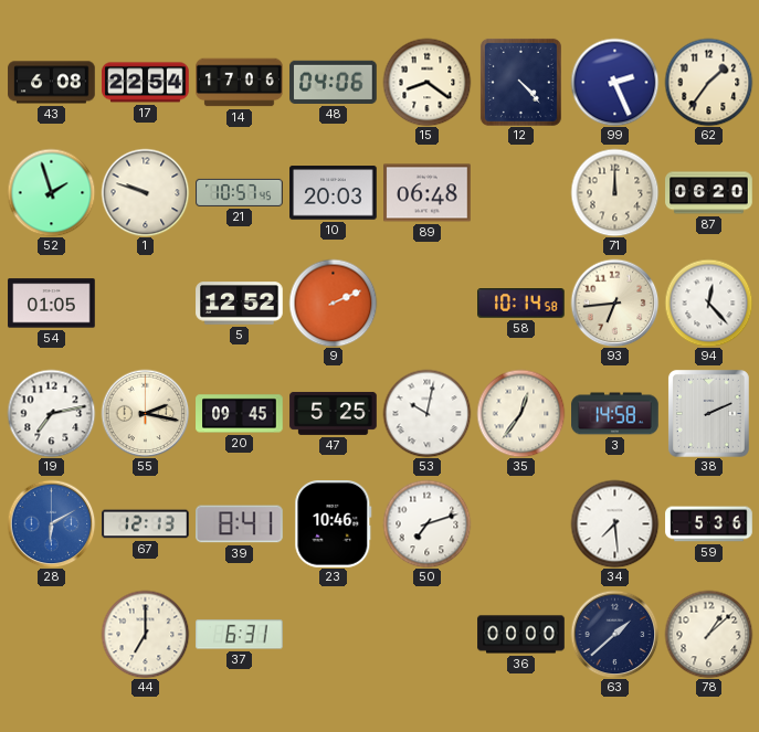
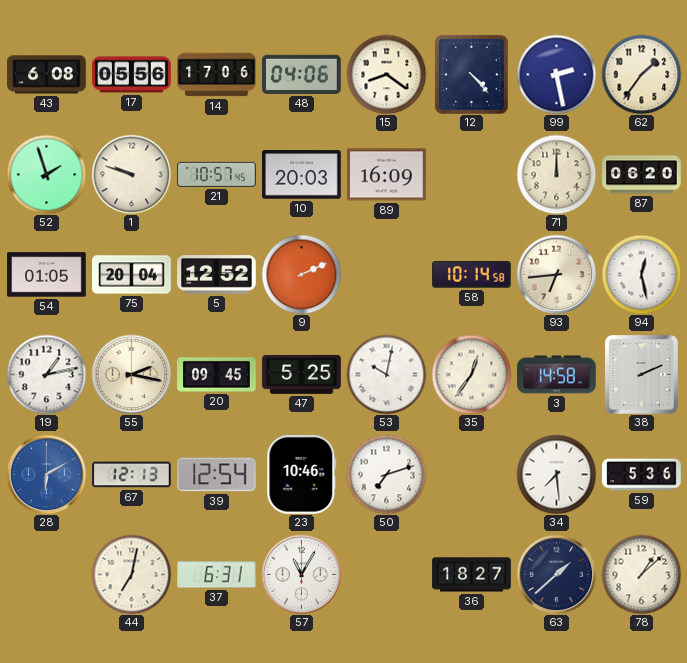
17: 22:54 -> 05:56
99: 2:26 -> 2:28
89: 06:48 -> 16:09
75: none -> 20:04
94: 12:23 -> 12:28
19: 7:13 -> 1:13
39: 8:41 -> 12:54
44: 7:00 -> 7:02
57: none -> 11:05
36: 00:00 -> 18:27
